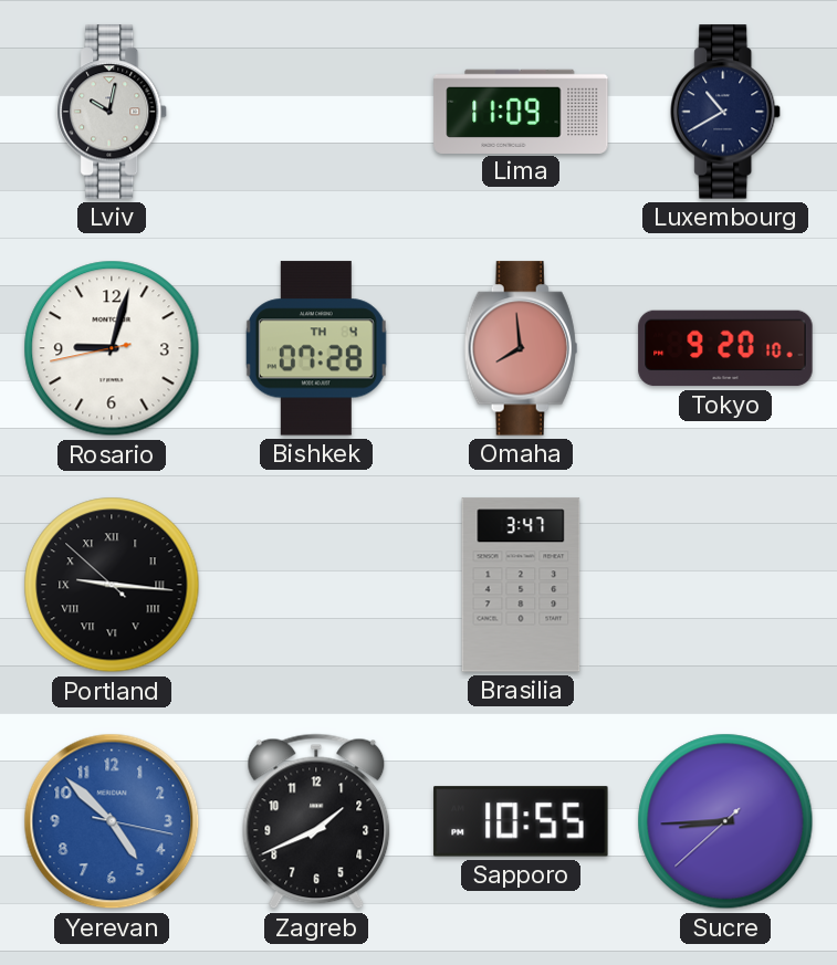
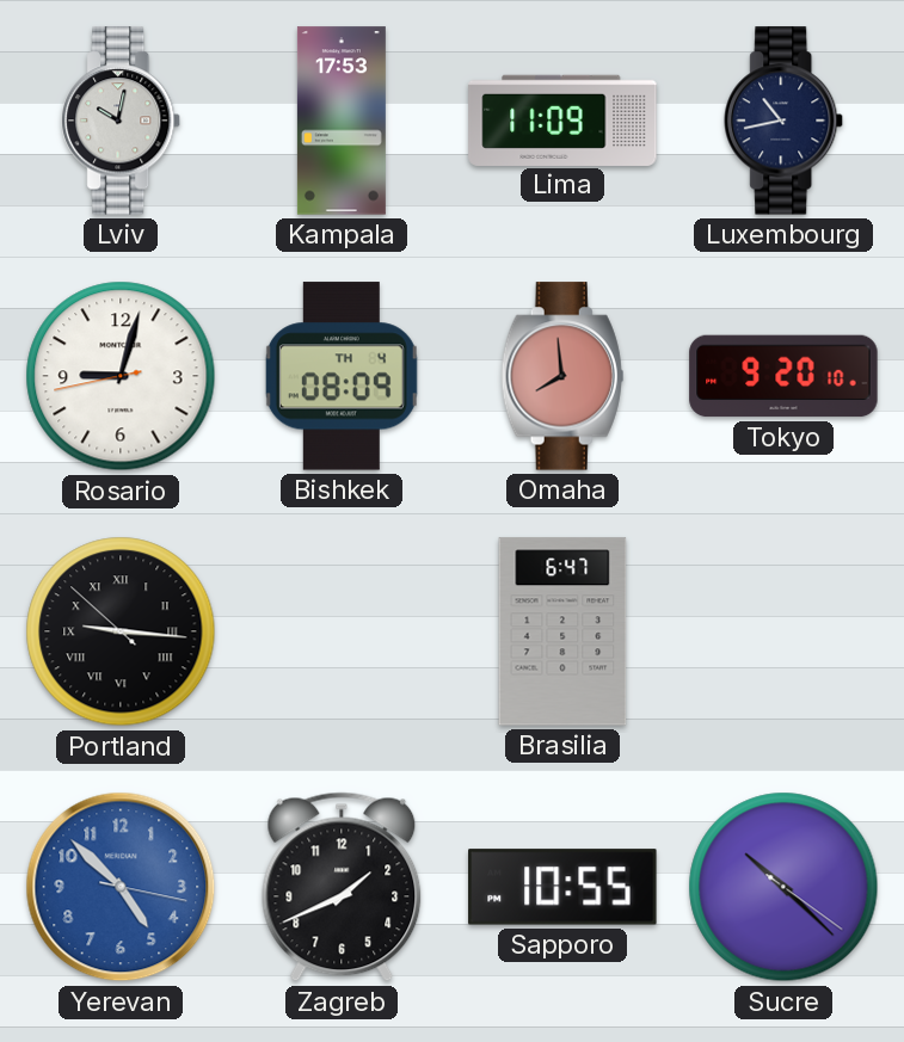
Kampala: none -> 17:53
Luxembourg: 10:40 -> 10:43
Bishkek: 07:28 -> 08:09
Brasilia: 3:47 -> 6:47
Sucre: 8:44 -> 10:22
